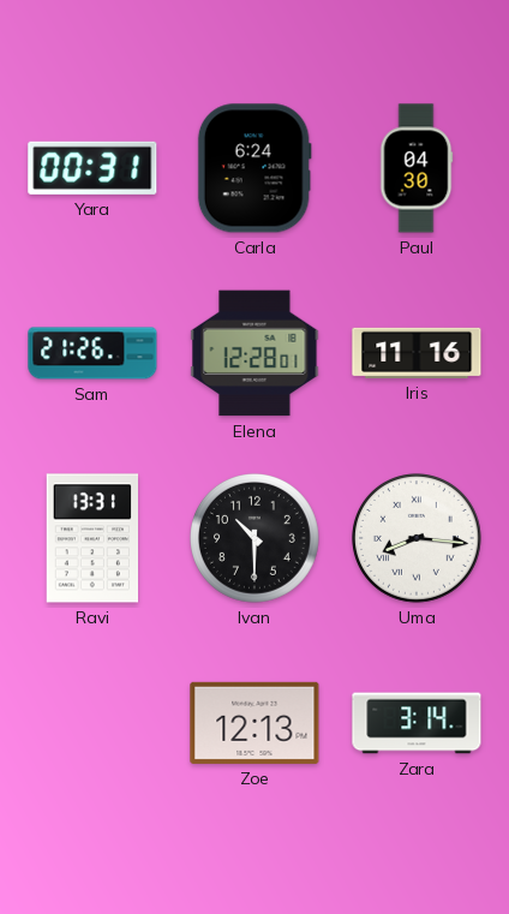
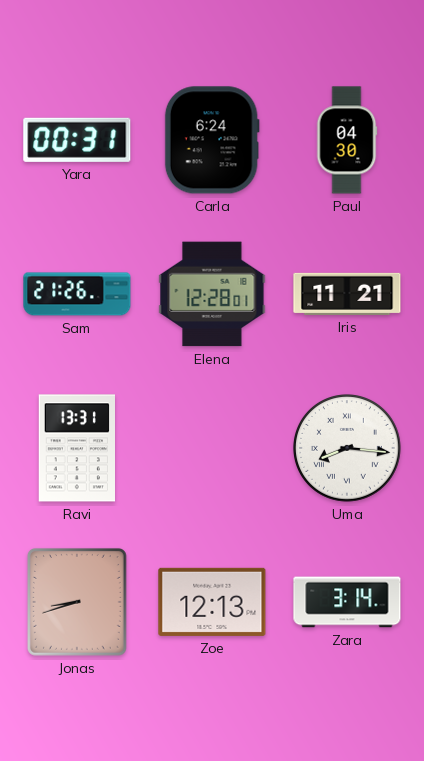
Iris: 11:16 -> 11:21
Ivan: 10:30 -> none
Jonas: none -> 8:42
